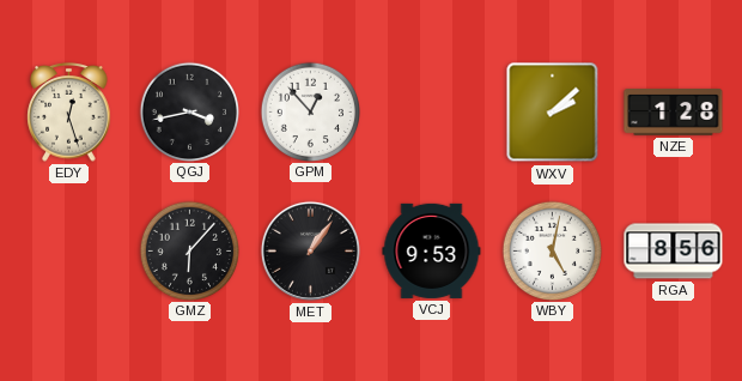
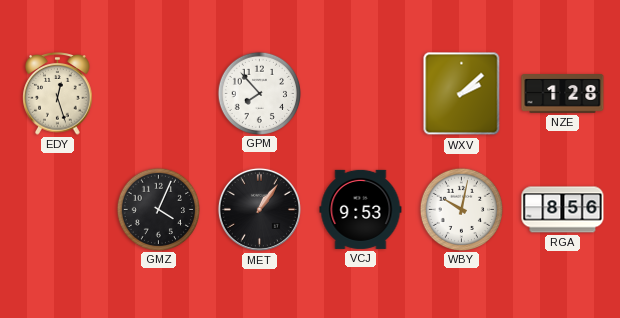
QGJ: 3:43 -> none
GPM: 12:53 -> 7:53
GMZ: 6:07 -> 4:04
WBY: 5:02 -> 10:02
